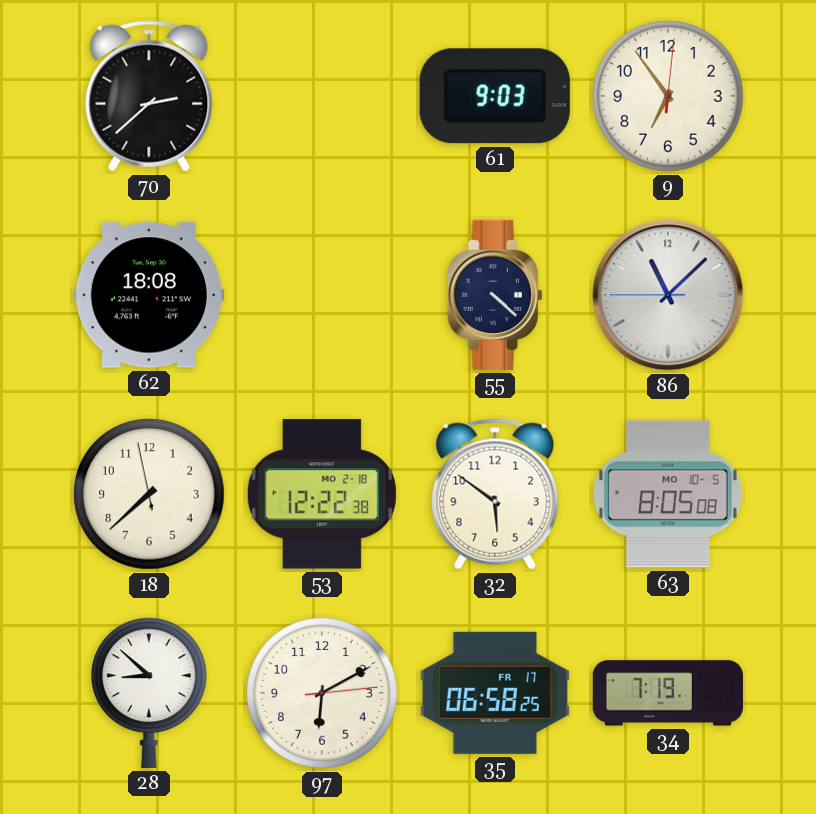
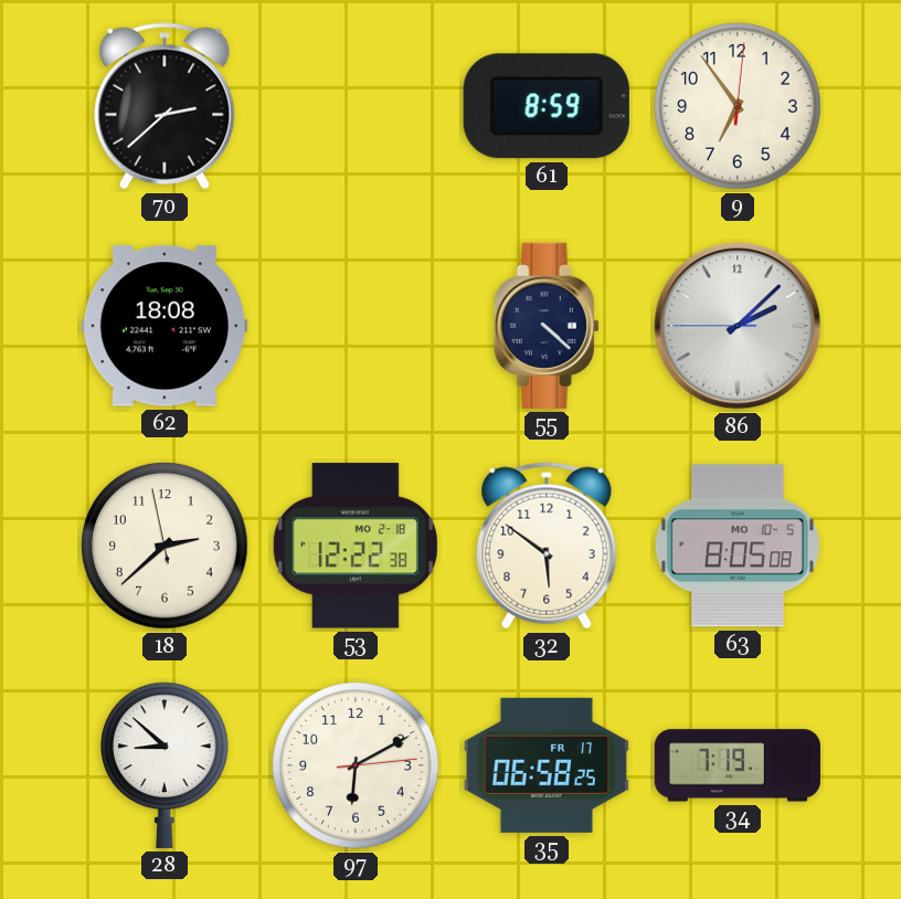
61: 9:03 -> 8:59
86: 11:07 -> 2:07
18: 7:37 -> 2:37
